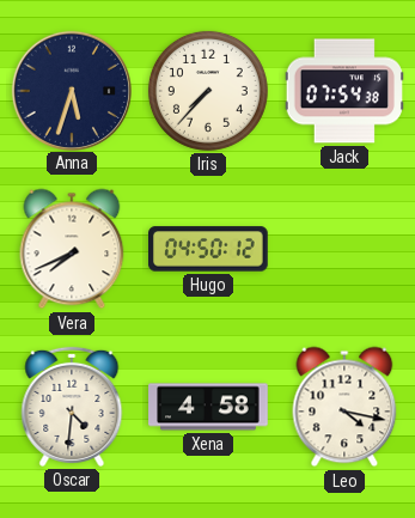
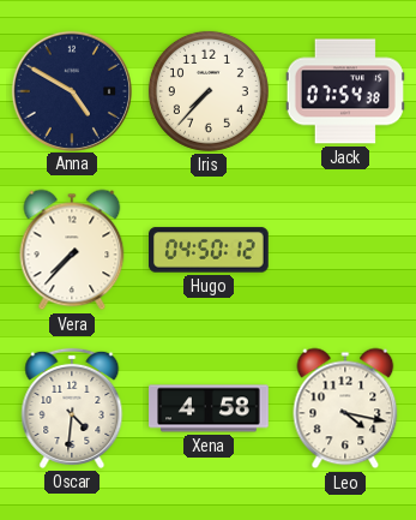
Anna: 5:33 -> 4:50
Vera: 7:41 -> 7:37
